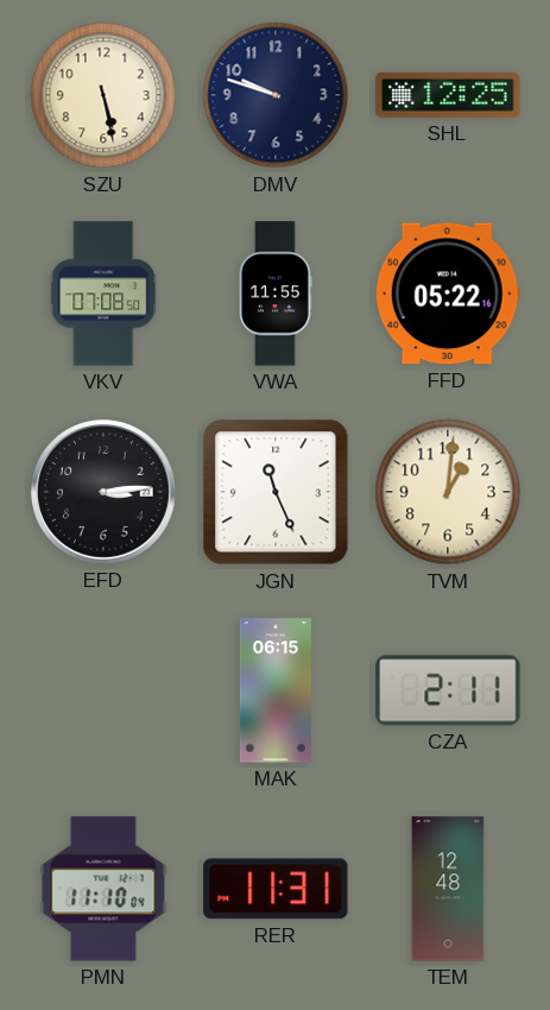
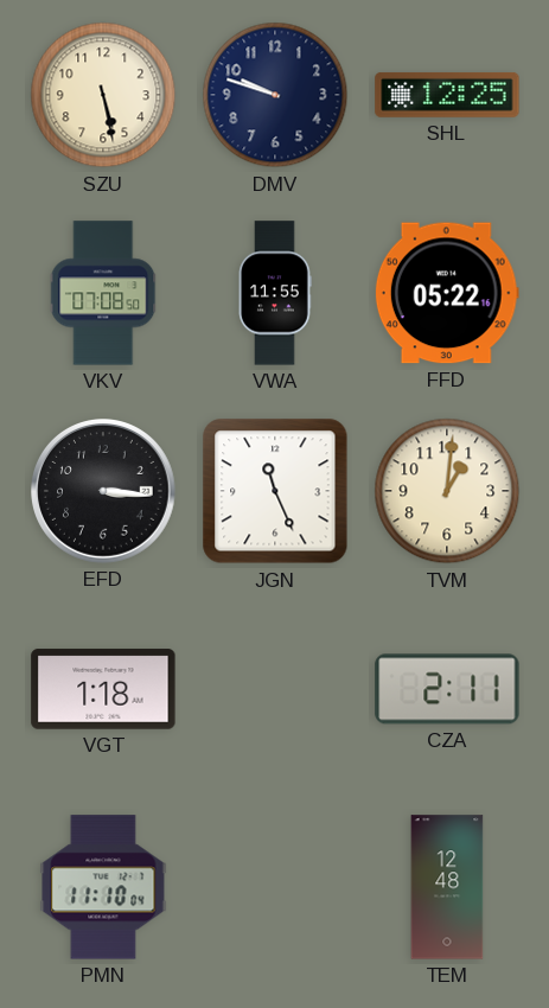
EFD: 3:14 -> 3:16
VGT: none -> 1:18
MAK: 06:15 -> none
RER: 11:31 -> none
